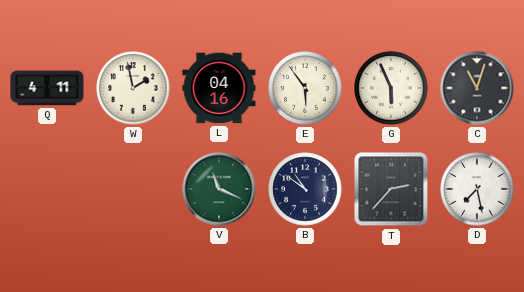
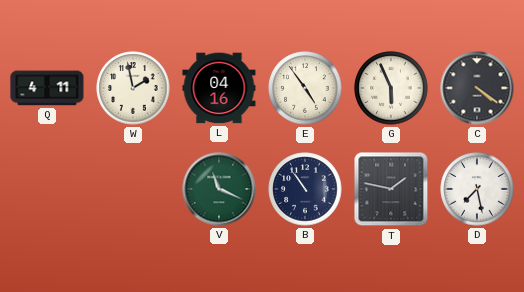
E: 5:54 -> 4:54
C: 11:03 -> 4:21
B: 10:51 -> 10:54
T: 2:37 -> 1:47
